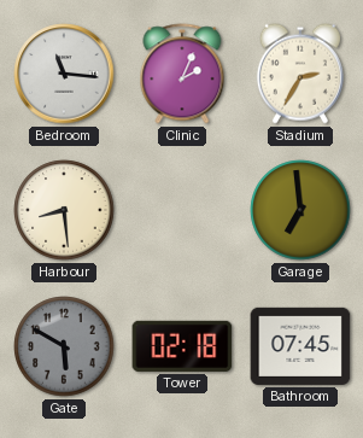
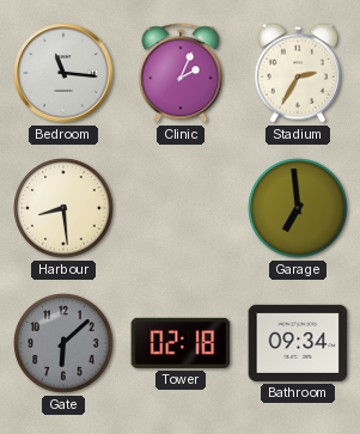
Gate: 5:50 -> 6:08
Bathroom: 07:45 -> 09:34
